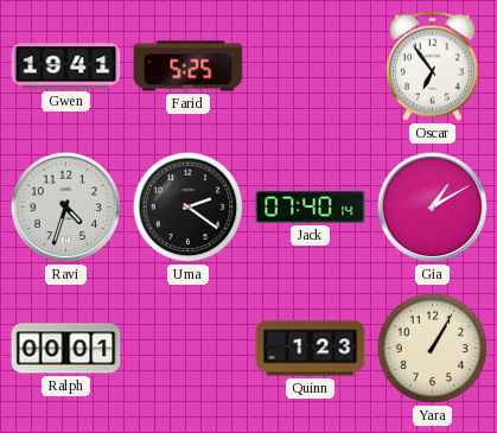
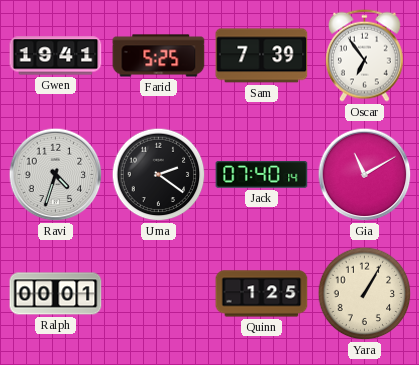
Sam: none -> 7:39
Gia: 1:10 -> 11:10
Quinn: 1:23 -> 1:25
